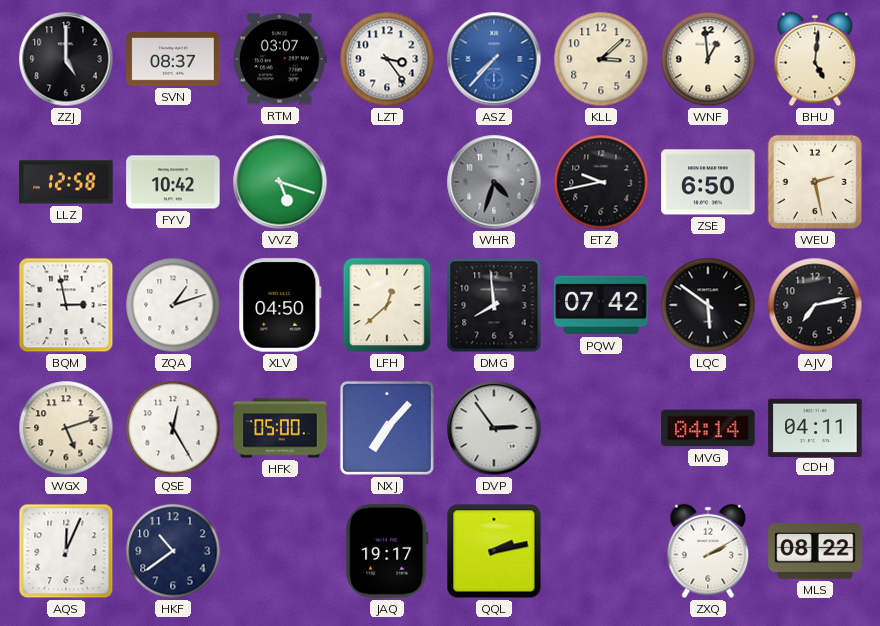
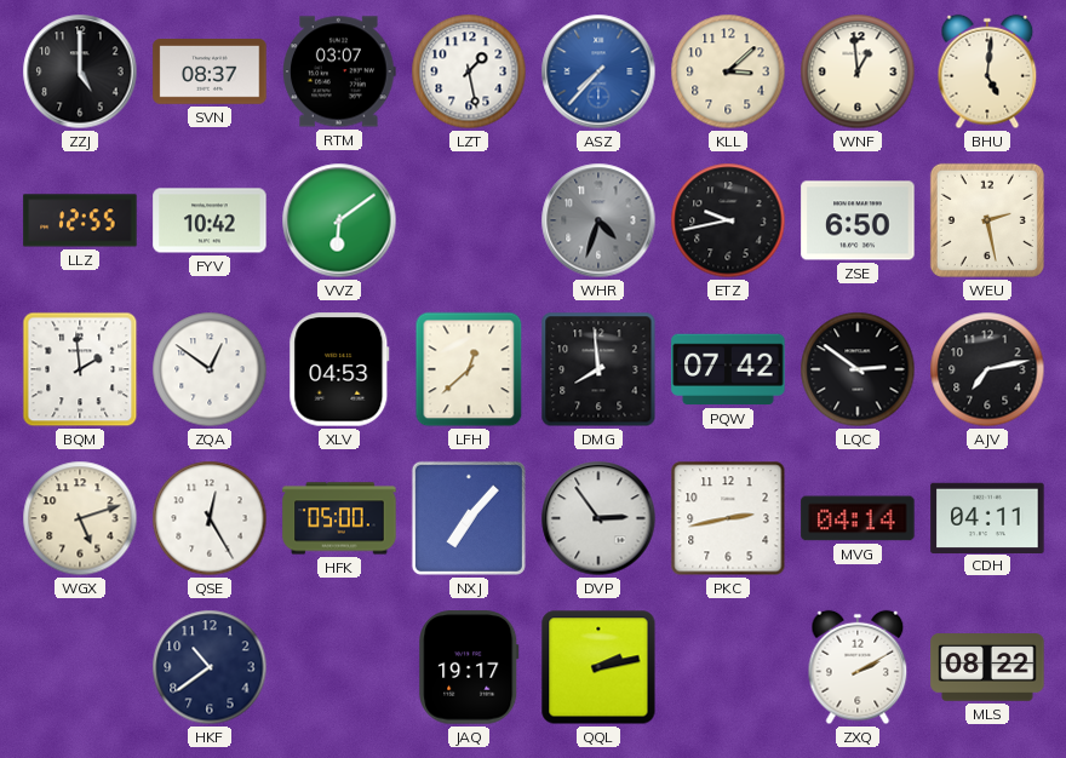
LZT: 3:24 -> 1:28
LLZ: 12:58 -> 12:55
VVZ: 5:18 -> 6:09
BQM: 2:58 -> 1:59
ZQA: 1:12 -> 12:51
XLV: 04:50 -> 04:53
LQC: 5:51 -> 2:51
PKC: none -> 2:43
AQS: 12:04 -> none
